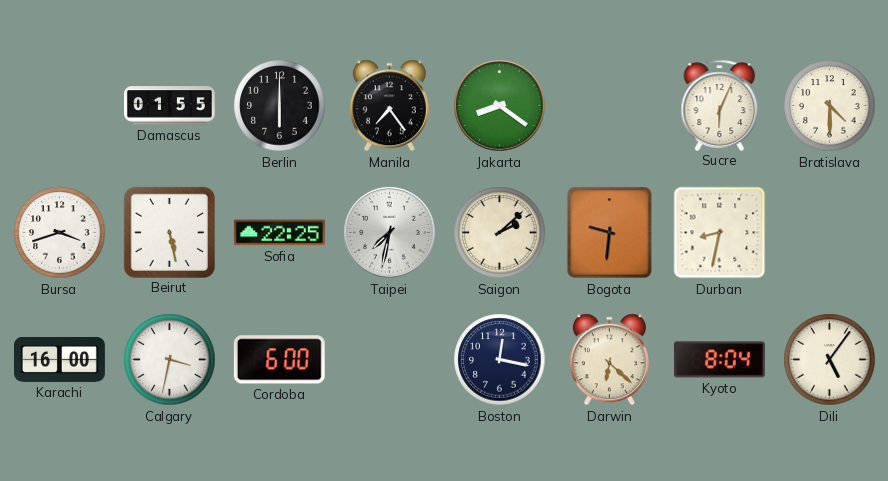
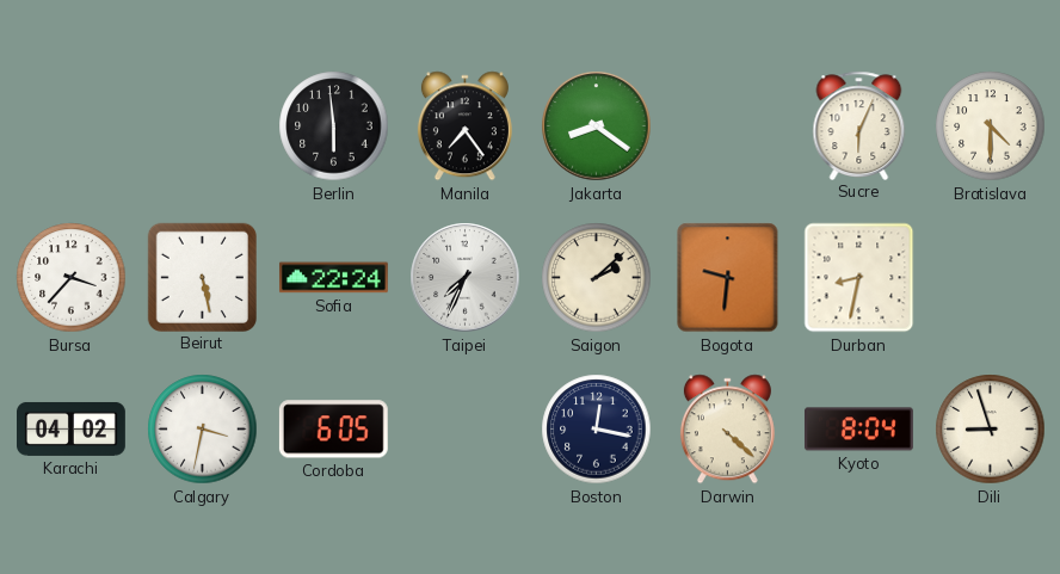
Damascus: 01:55 -> none
Berlin: 6:00 -> 5:59
Bursa: 3:42 -> 3:37
Sofia: 22:25 -> 22:24
Taipei: 7:32 -> 7:34
Karachi: 16:00 -> 04:02
Cordoba: 6:00 -> 6:05
Darwin: 6:22 -> 4:22
Dili: 5:06 -> 8:57
